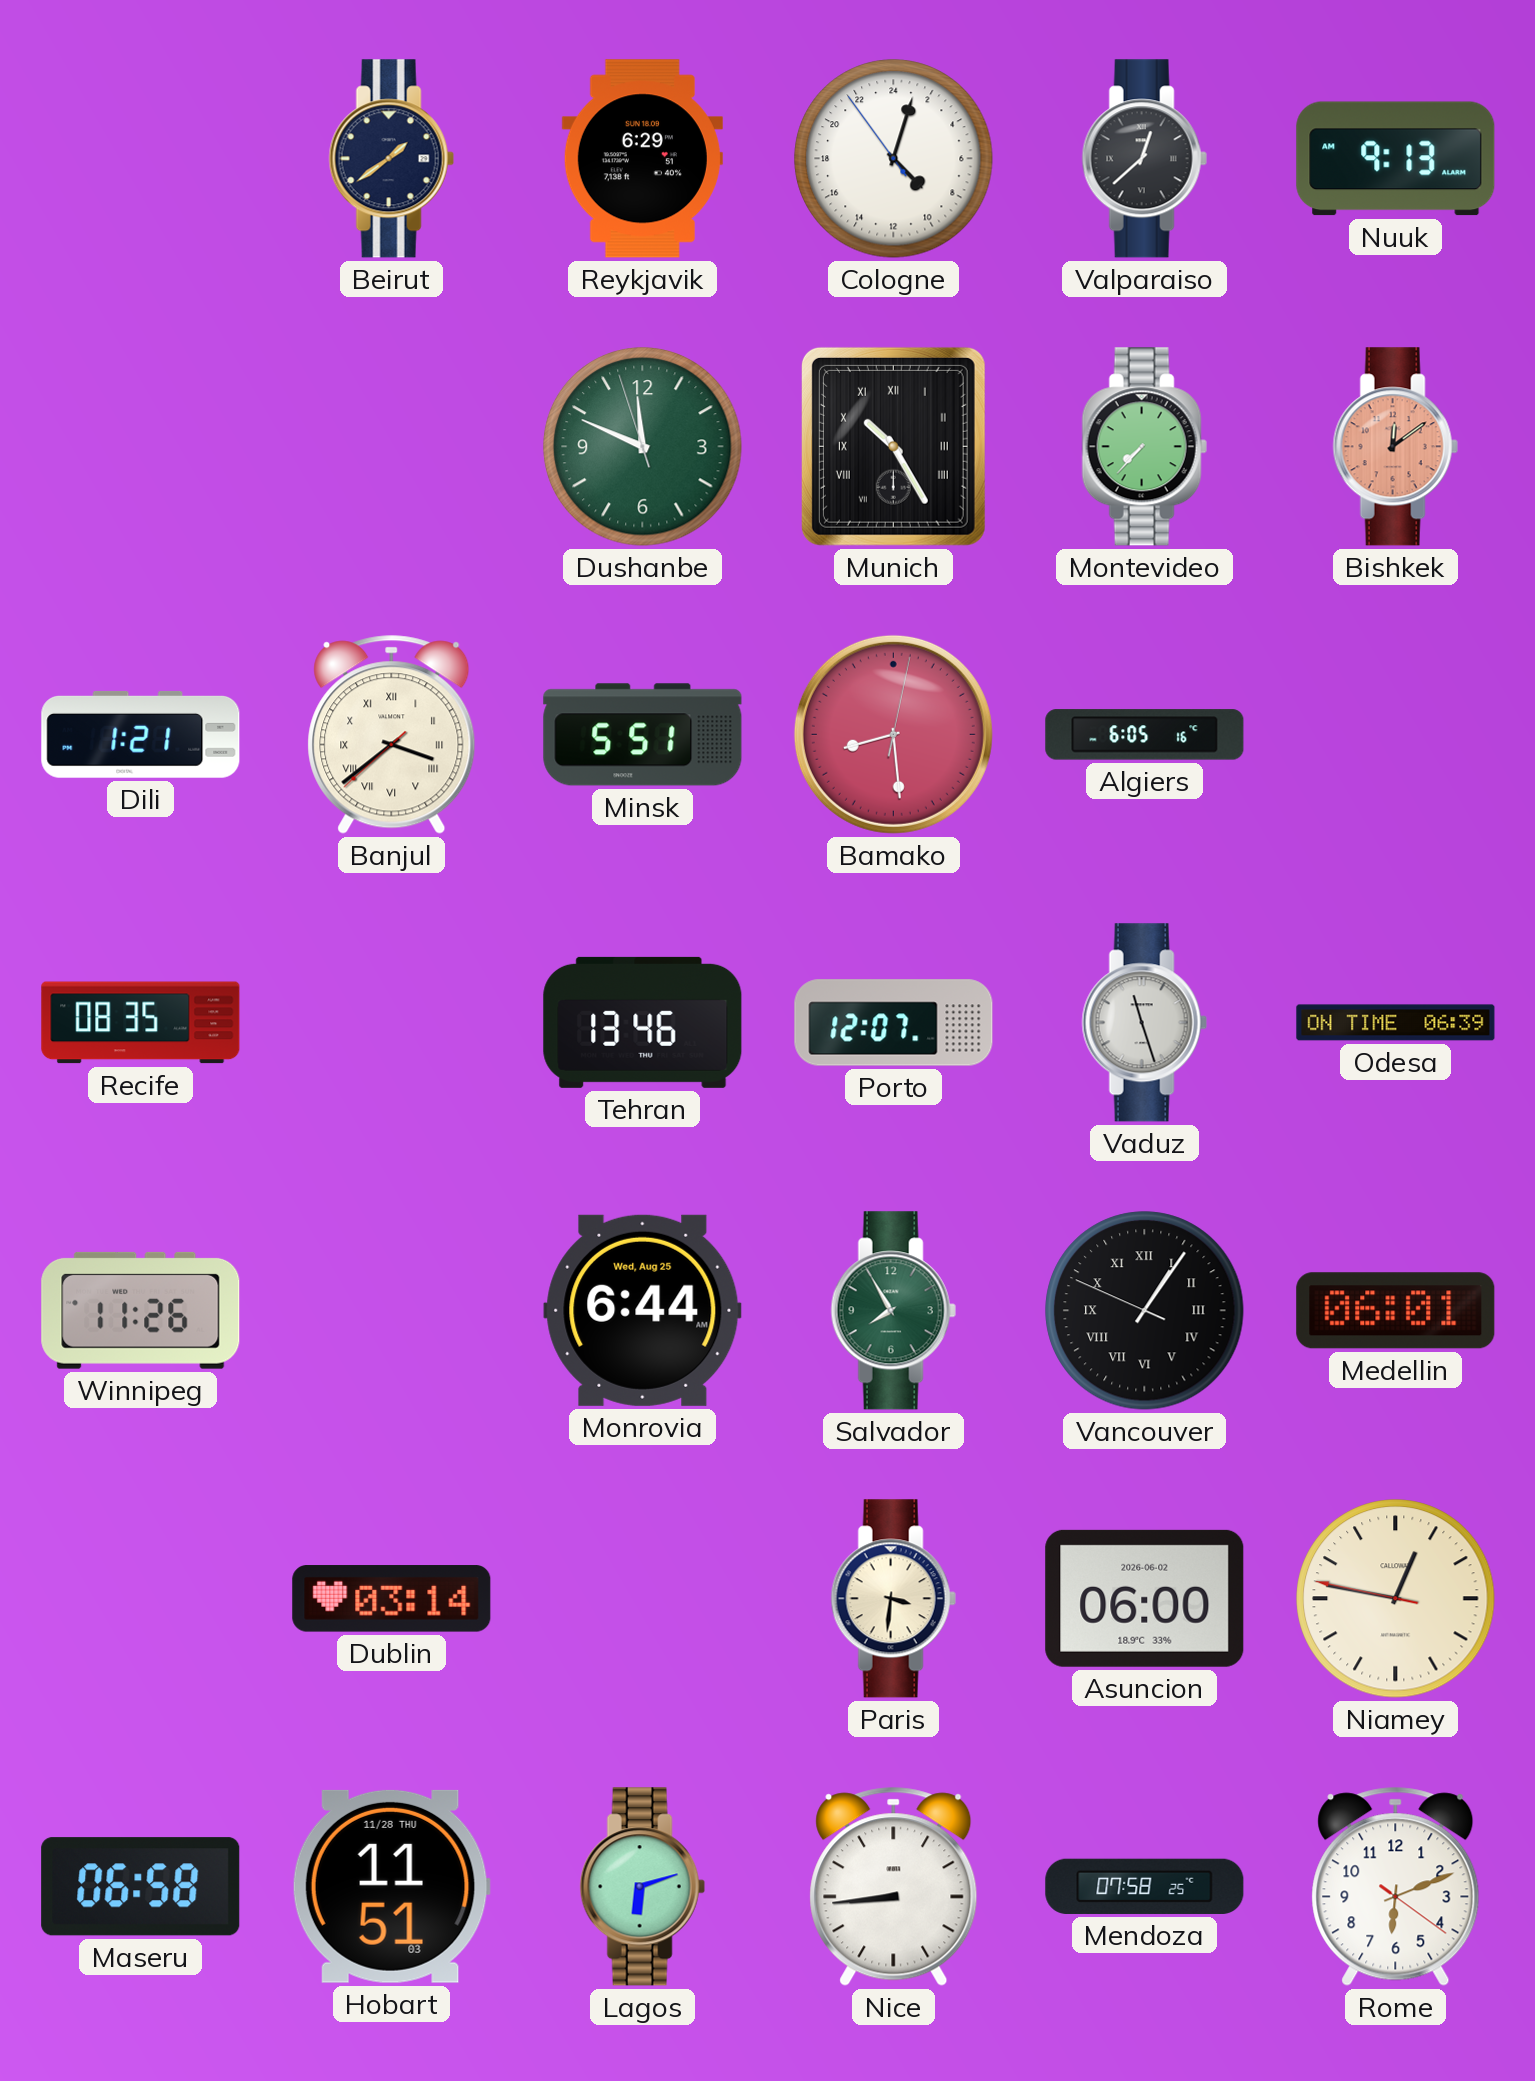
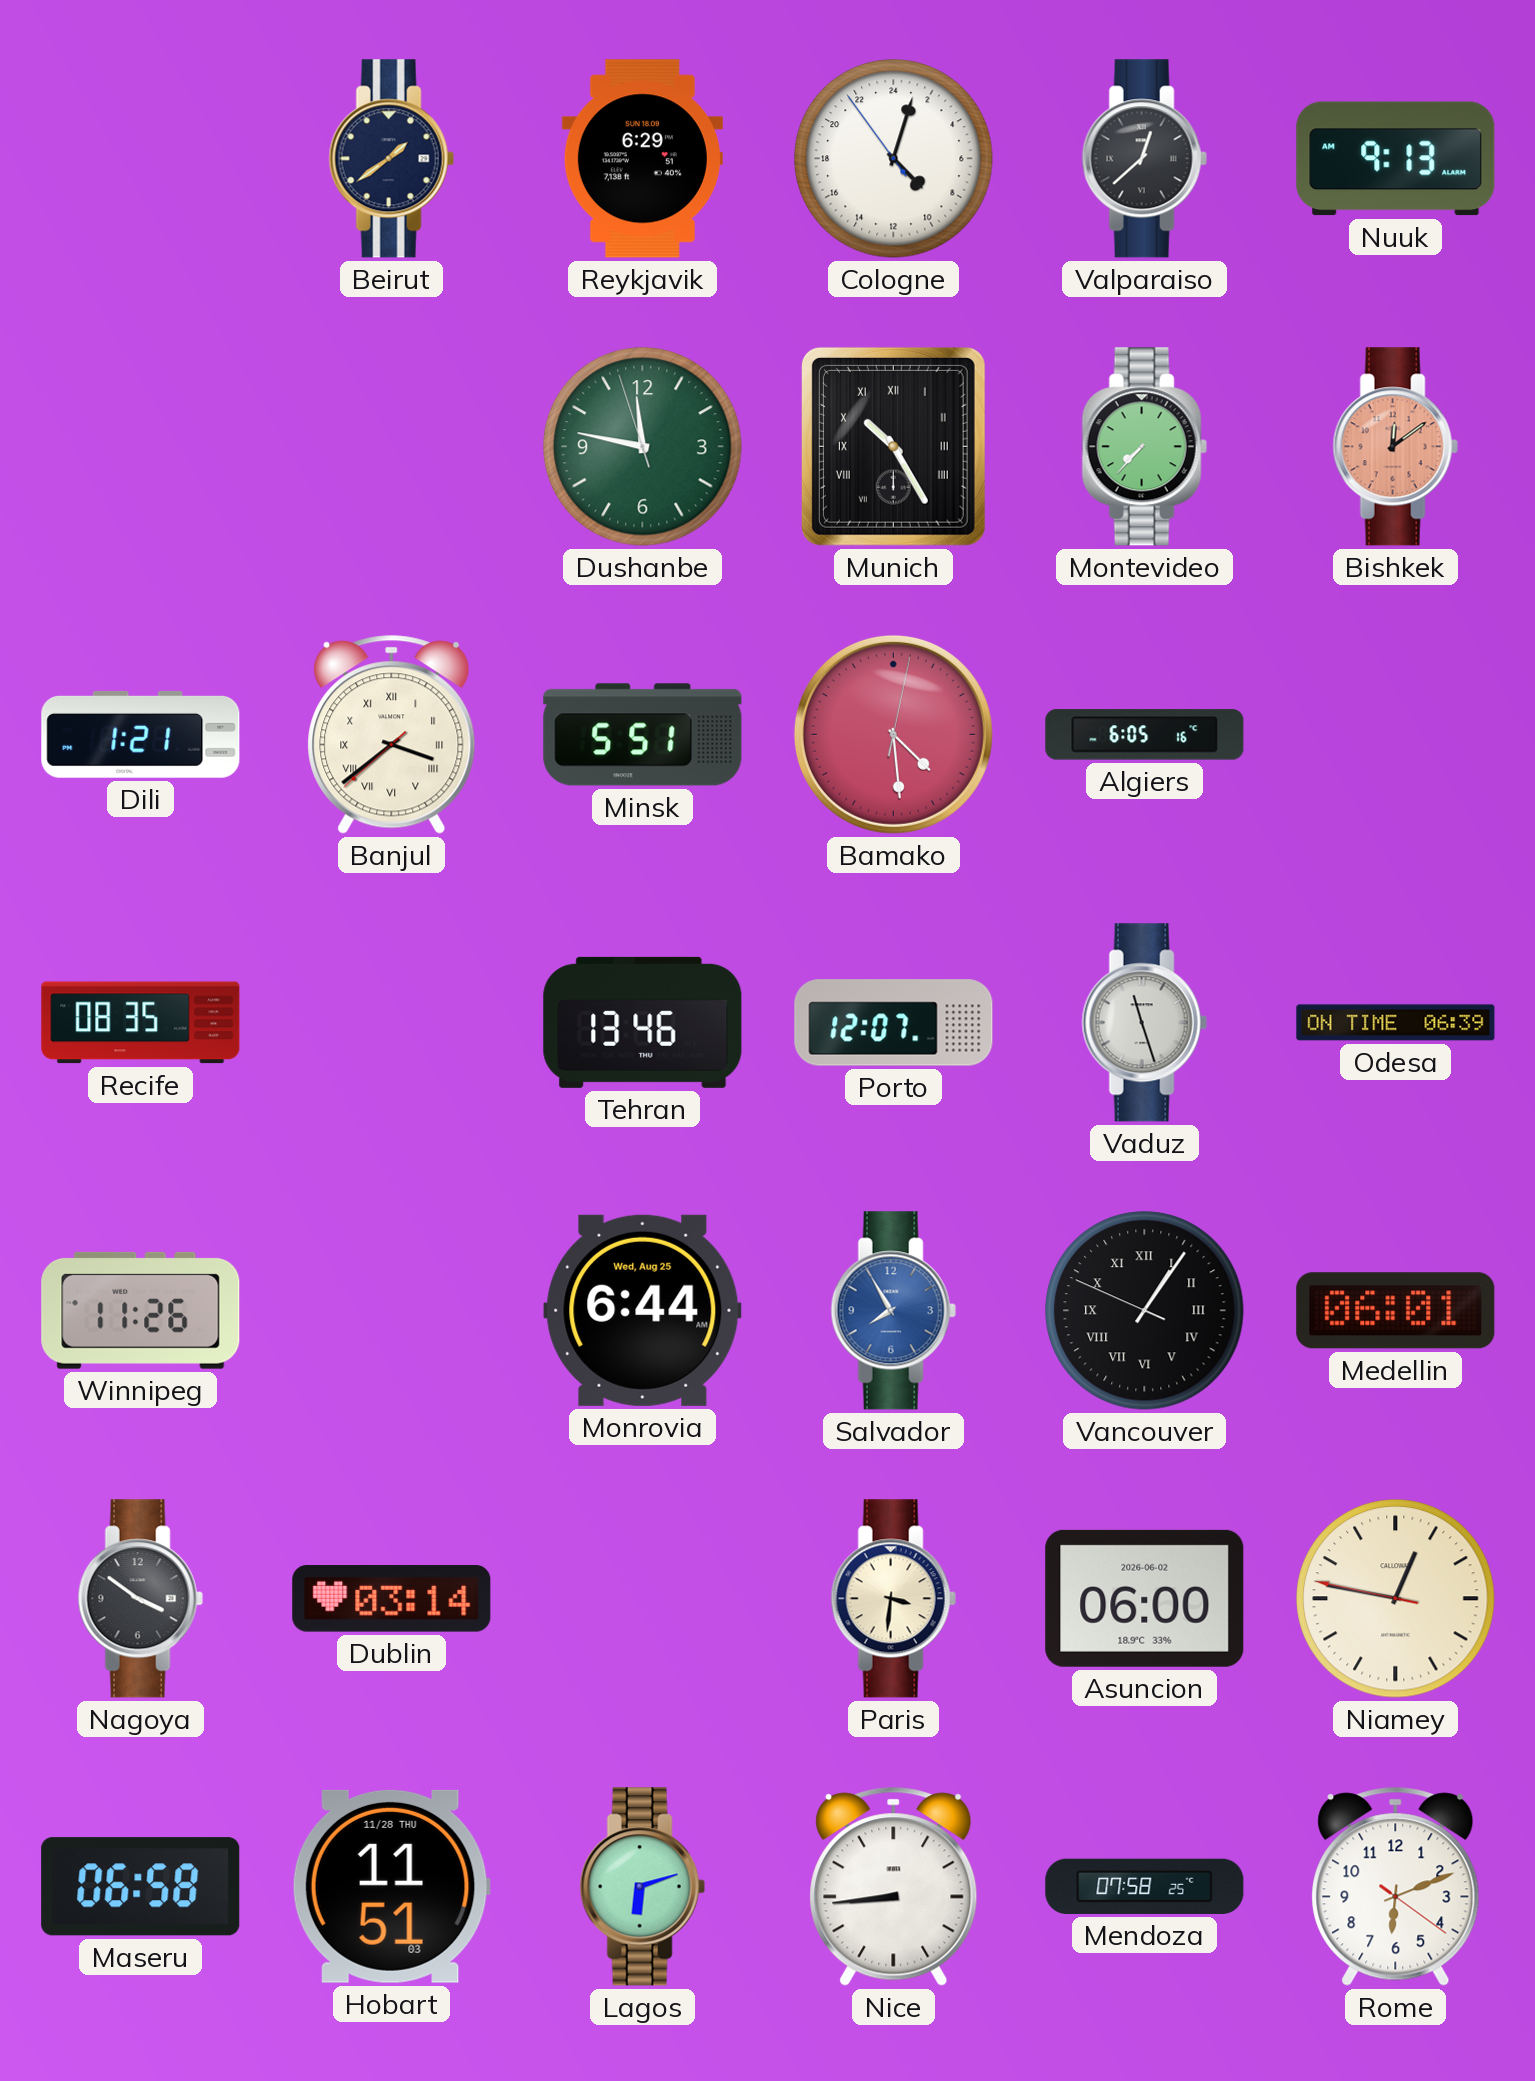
Dushanbe: 11:48 -> 11:46
Bamako: 8:29 -> 4:29
Salvador dial: green -> blue
Nagoya: none -> 3:51
